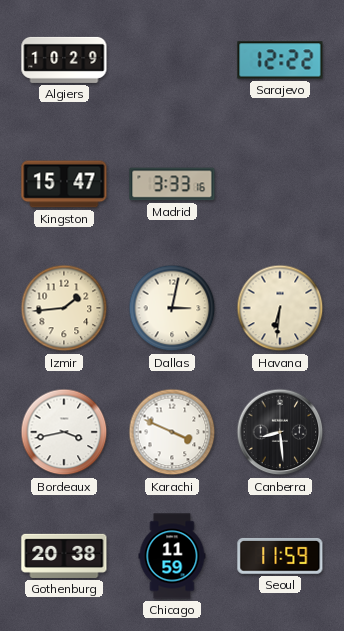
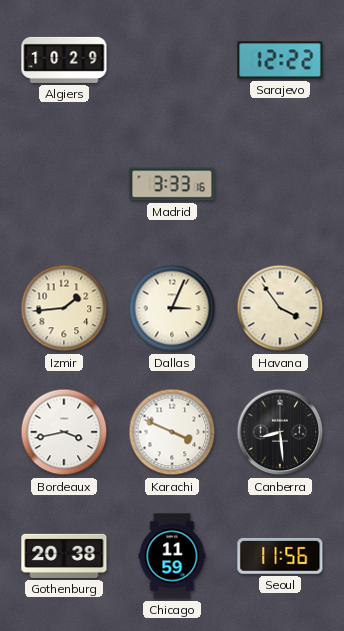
Kingston: 15:47 -> none
Dallas: 3:02 -> 3:04
Havana: 6:31 -> 3:54
Seoul: 11:59 -> 11:56
